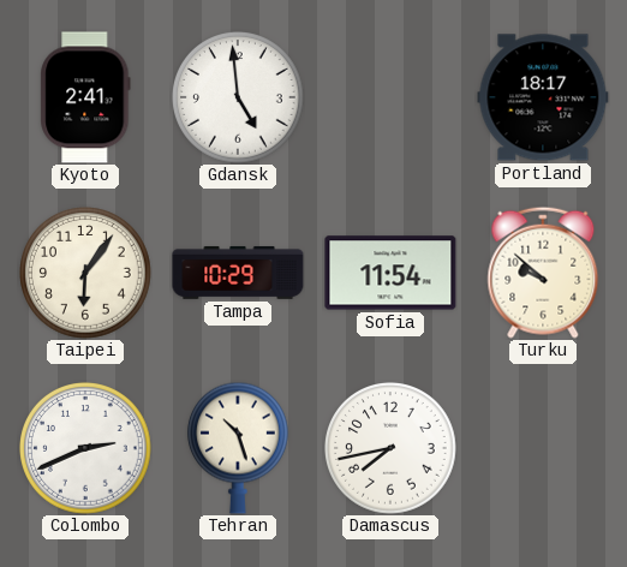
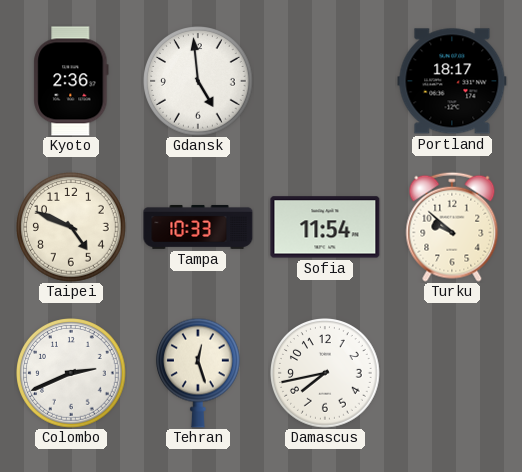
Kyoto: 2:41 -> 2:36
Taipei: 6:06 -> 4:49
Tampa: 10:29 -> 10:33
Tehran: 10:27 -> 12:27
